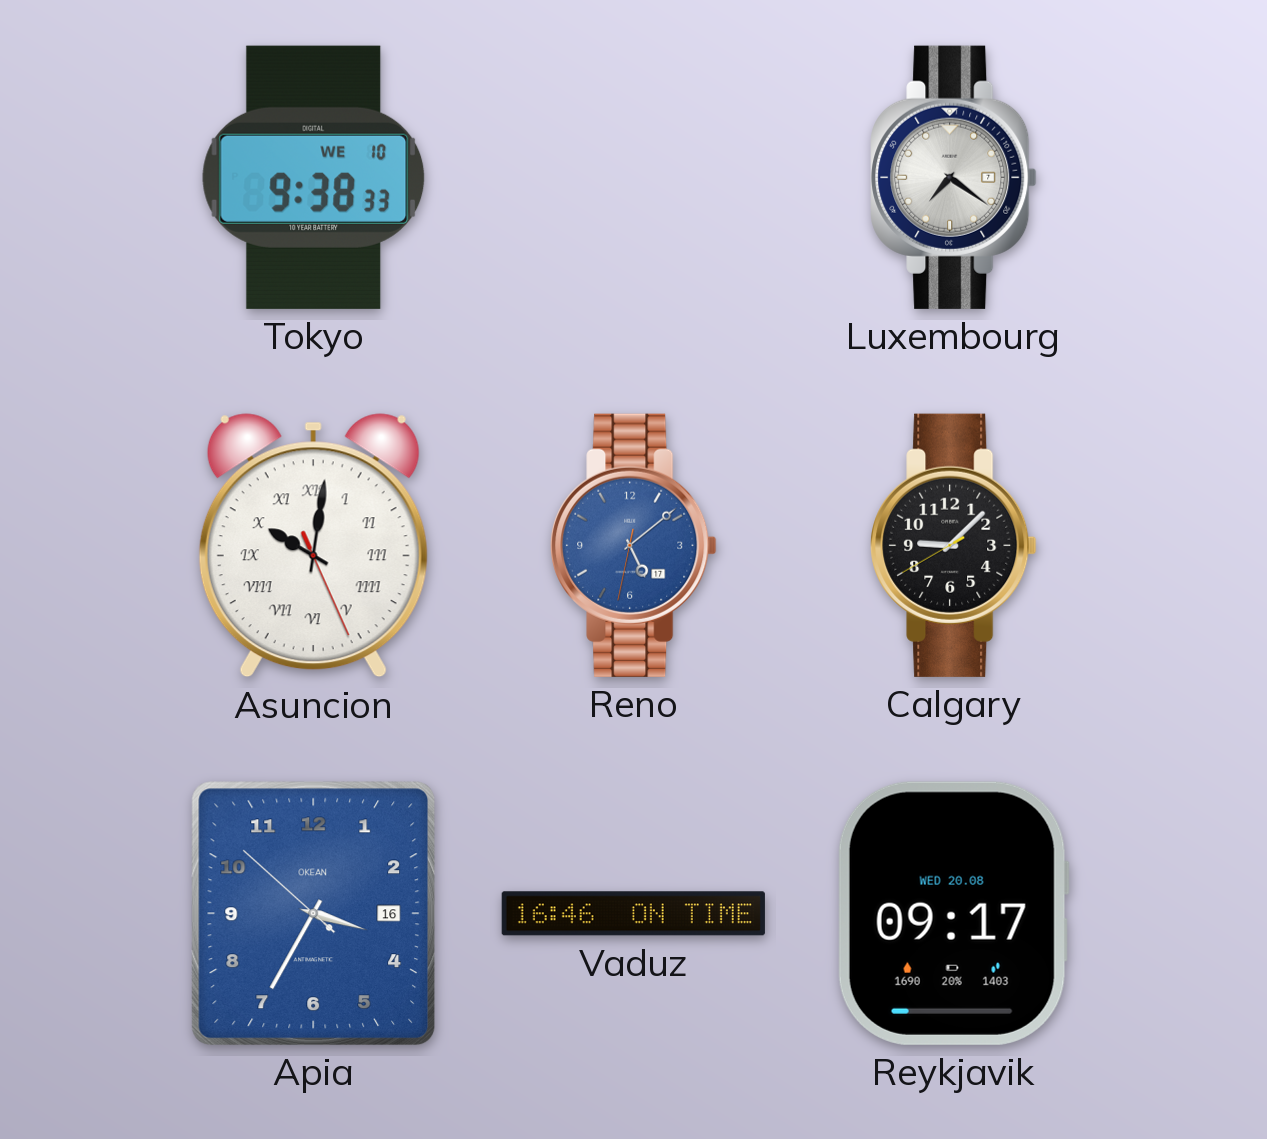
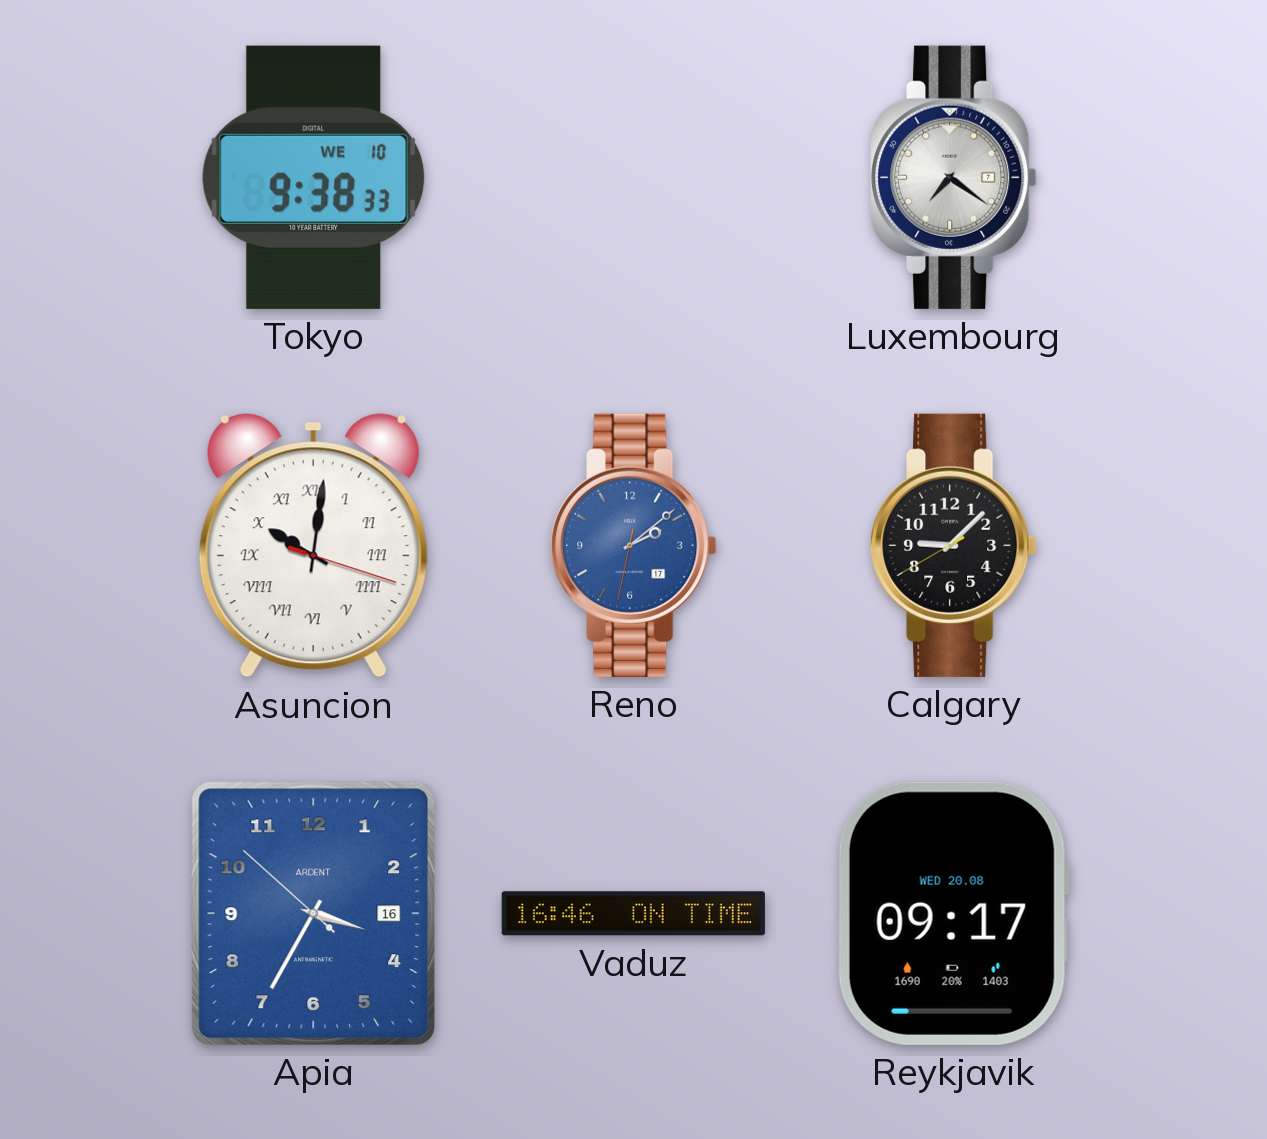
Asuncion: 10:01:26 -> 10:01:18
Reno: 5:08 -> 2:08
Apia brand: OKEAN -> ARDENT
